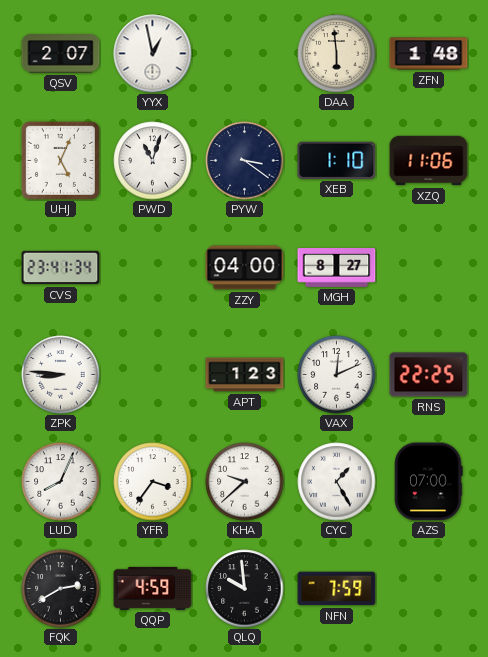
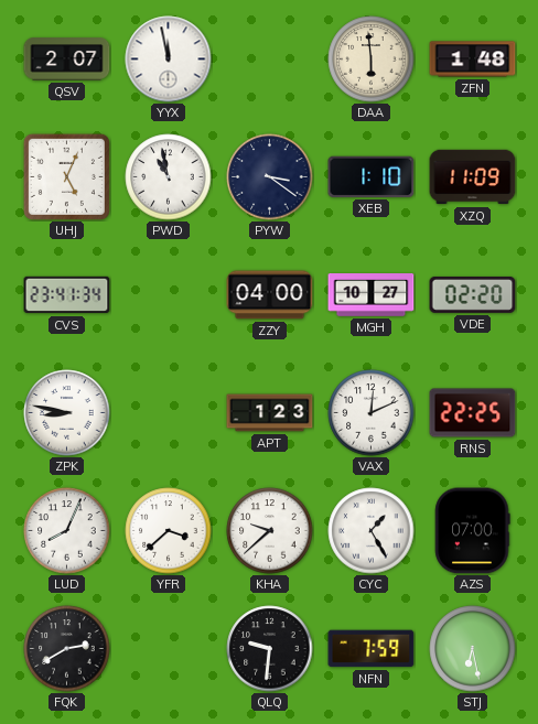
YYX: 12:58 -> 11:58
PWD: 11:03 -> 10:58
XZQ: 11:06 -> 11:09
MGH: 8:27 -> 10:27
VDE: none -> 02:20
ZPK: 8:46 -> 8:47
YFR: 3:36 -> 3:38
QQP: 4:59 -> none
QLQ: 9:59 -> 9:31
STJ: none -> 6:28
